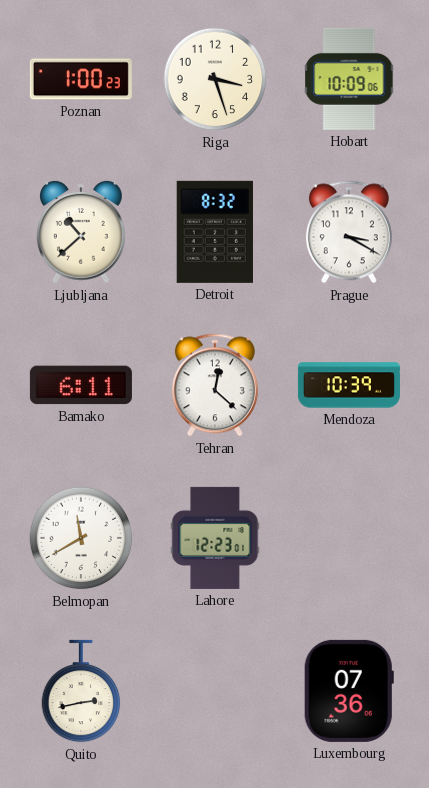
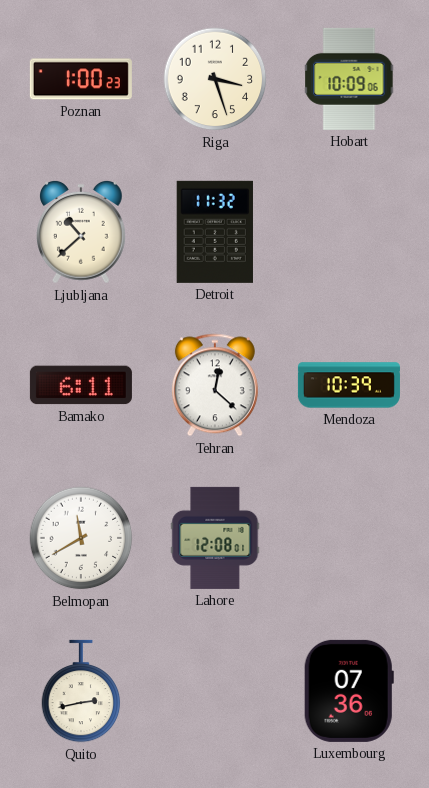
Detroit: 8:32 -> 11:32
Prague: 3:20 -> none
Lahore: 12:23 -> 12:08
